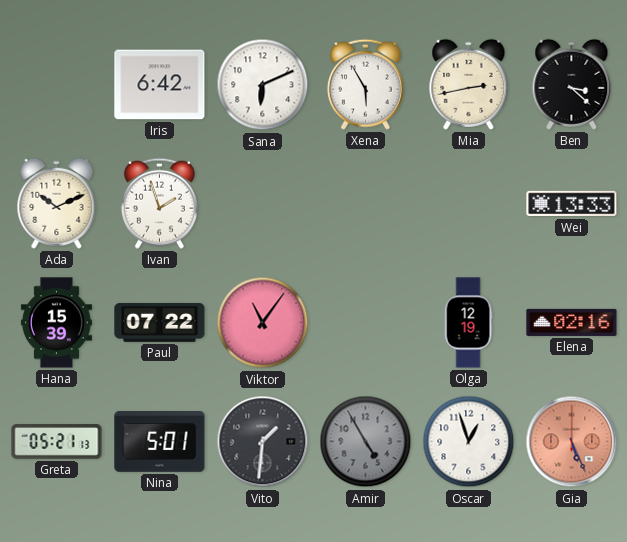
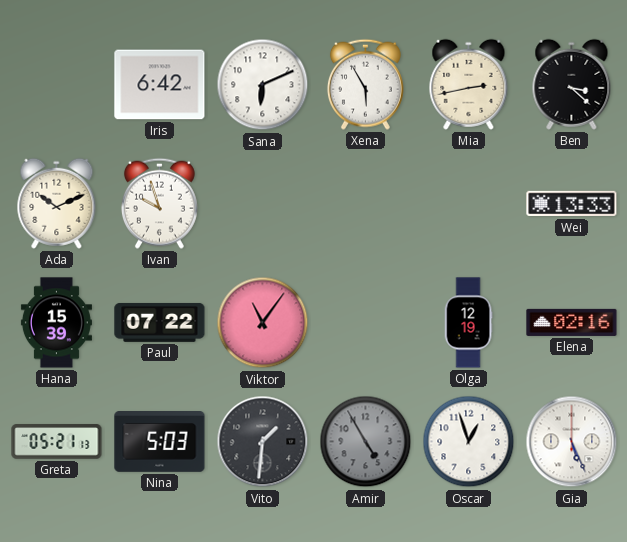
Ivan: 1:57 -> 9:57
Nina: 5:01 -> 5:03
Gia dial: salmon -> white
